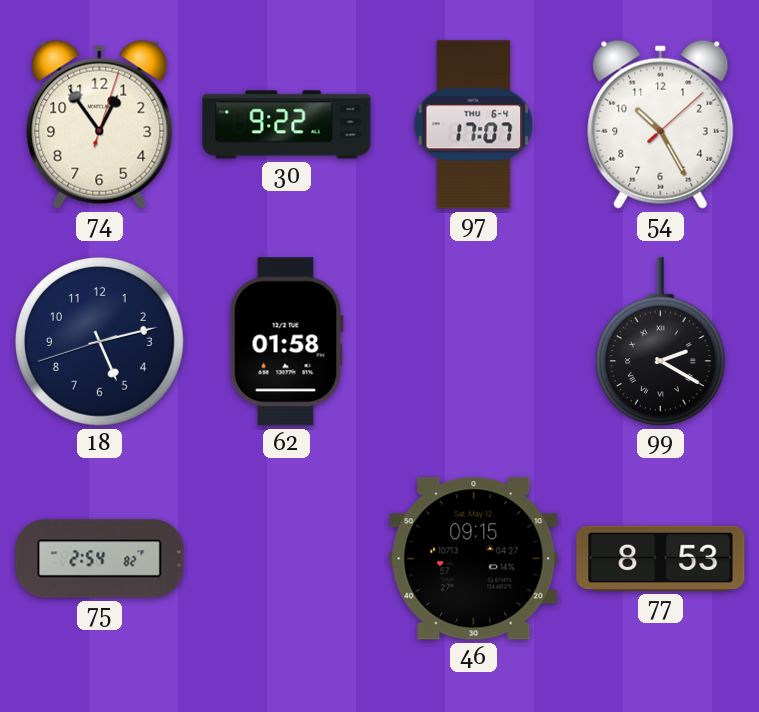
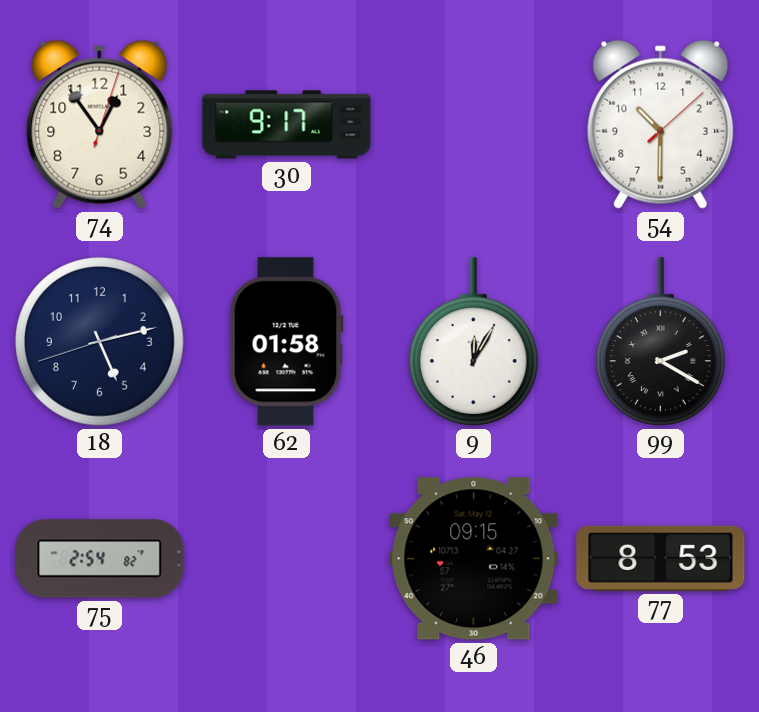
30: 9:22 -> 9:17
97: 17:07 -> none
54: 10:25 -> 10:30
9: none -> 12:05
